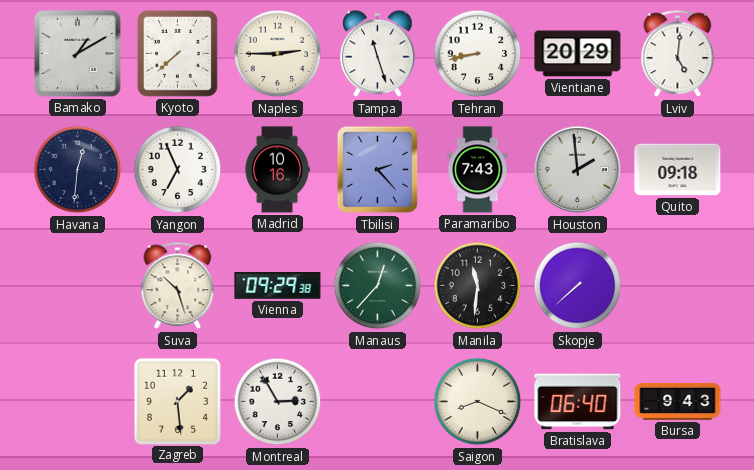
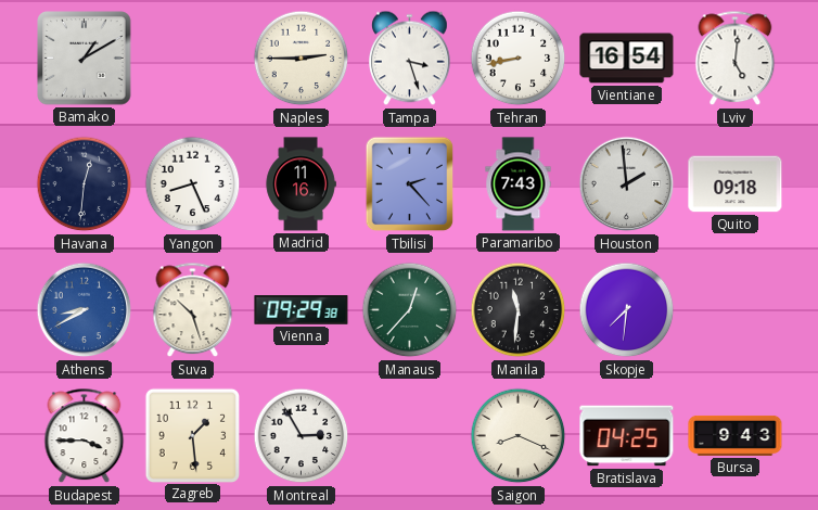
Kyoto: 7:38 -> none
Tampa: 11:27 -> 3:27
Vientiane: 20:29 -> 16:54
Yangon: 6:56 -> 8:26
Madrid: 10:16 -> 11:16
Athens: none -> 8:40
Skopje: 7:38 -> 7:31
Budapest: none -> 3:45
Bratislava: 06:40 -> 04:25
